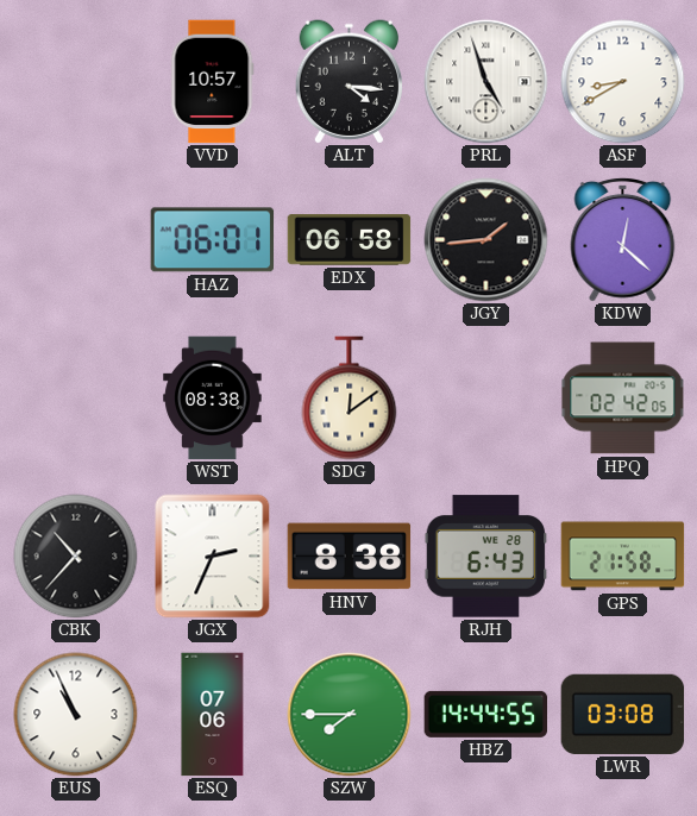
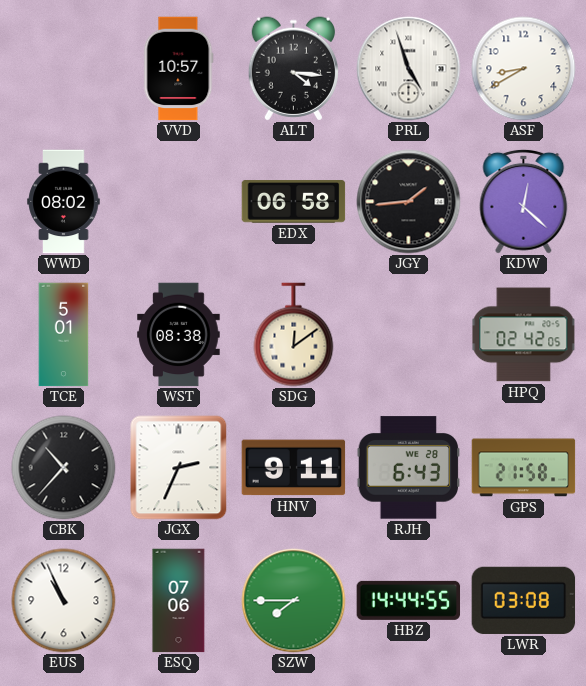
WWD: none -> 08:02
HAZ: 06:01 -> none
TCE: none -> 5:01
HNV: 8:38 -> 9:11
